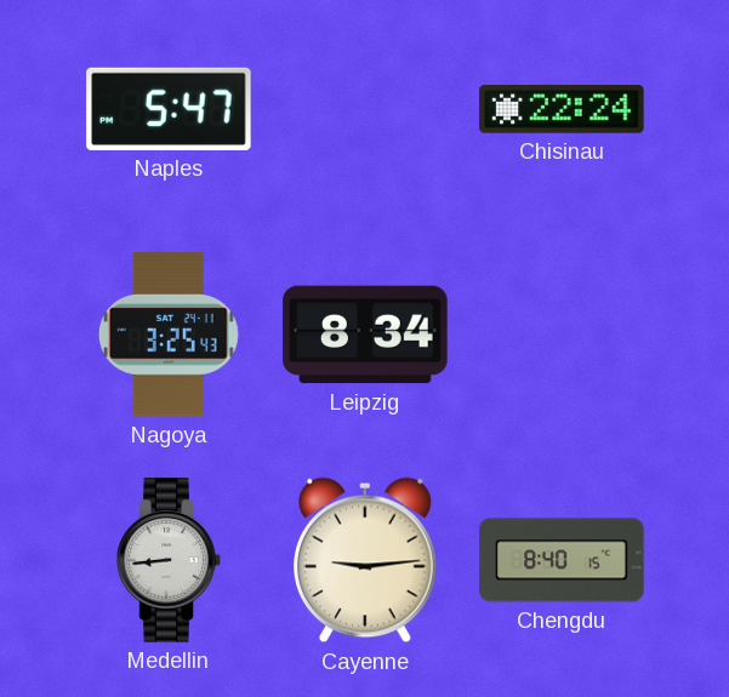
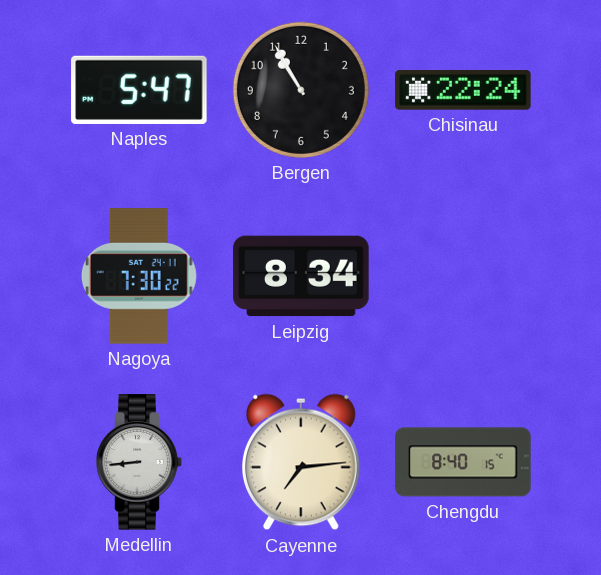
Bergen: none -> 10:55
Nagoya: 3:25 -> 7:30
Cayenne: 9:14 -> 7:14
